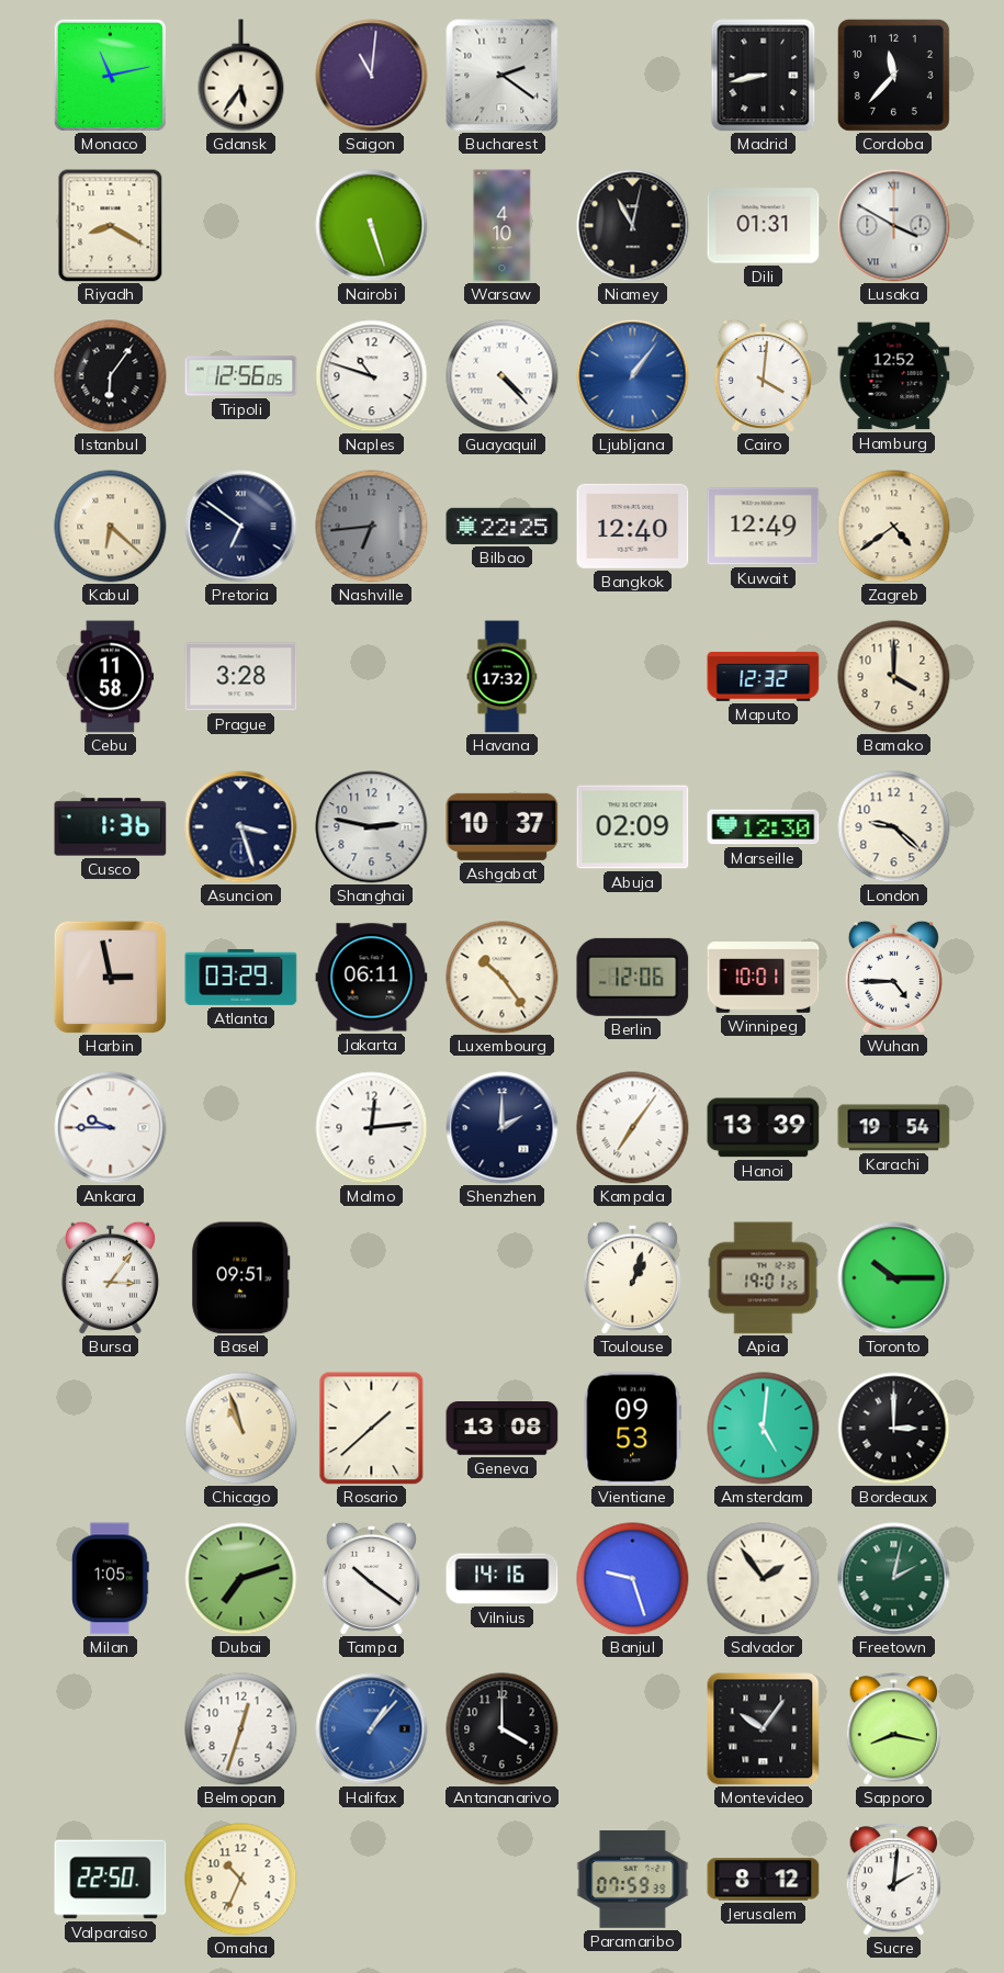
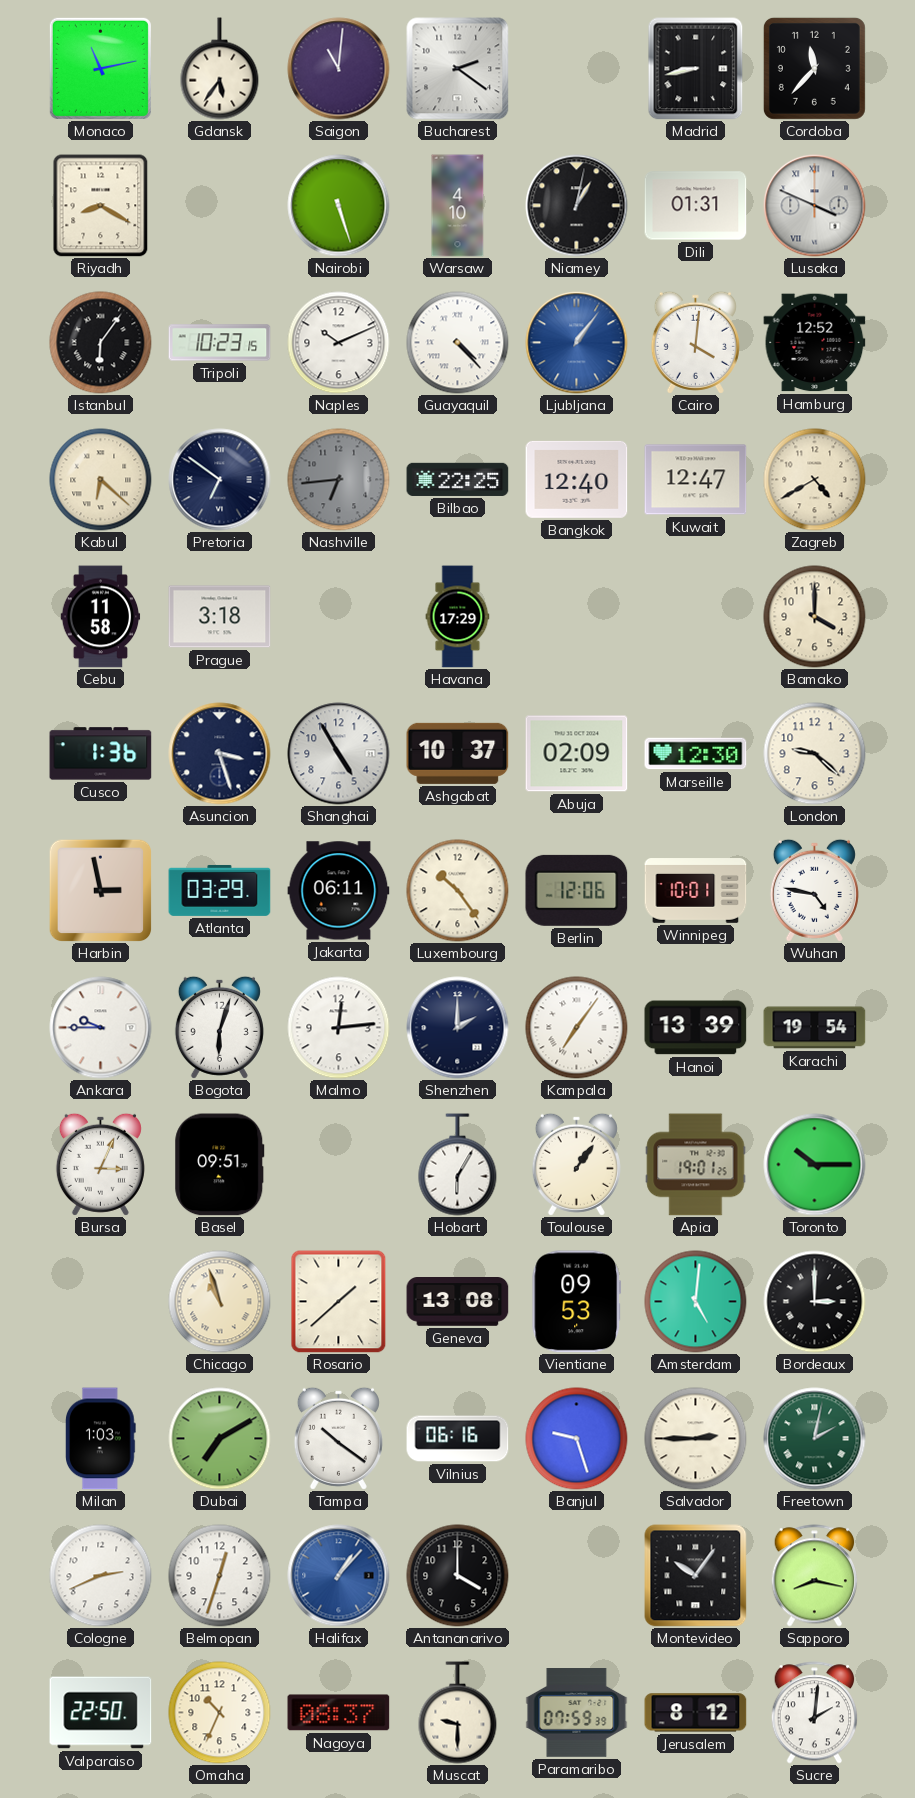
Niamey: 11:02 -> 1:02
Lusaka: 3:50 -> 3:49
Tripoli: 12:56 -> 10:23
Naples: 10:48 -> 10:11
Kuwait: 12:49 -> 12:47
Zagreb: 4:39 -> 4:40
Prague: 3:28 -> 3:18
Havana: 17:32 -> 17:29
Maputo: 12:32 -> none
Shanghai: 2:47 -> 4:55
Wuhan: 4:45 -> 4:47
Bogota: none -> 6:03
Bursa: 3:06 -> 3:04
Hobart: none -> 6:05
Toulouse: 1:03 -> 1:06
Milan: 1:05 -> 1:03
Dubai: 7:12 -> 7:10
Vilnius: 14:16 -> 06:16
Salvador: 1:54 -> 2:45
Cologne: none -> 2:41
Nagoya: none -> 08:37
Muscat: none -> 9:30
